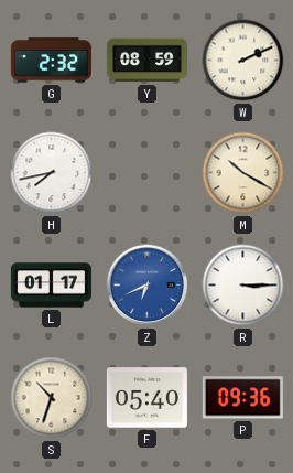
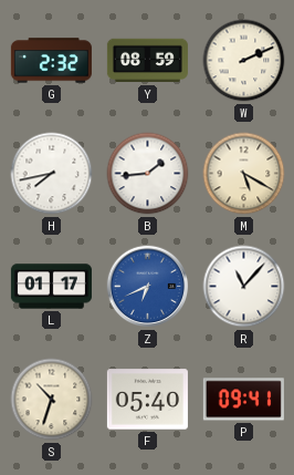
B: none -> 1:44
M: 10:20 -> 5:20
R: 3:15 -> 11:07
P: 09:36 -> 09:41
